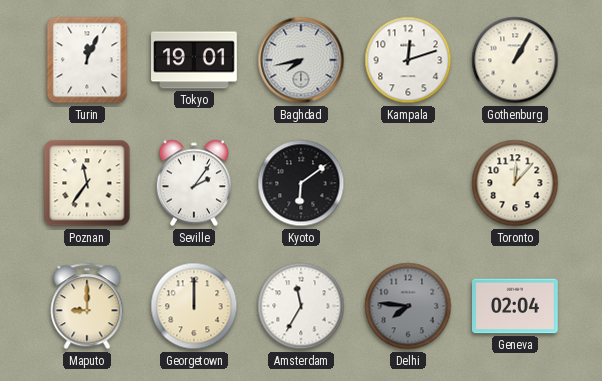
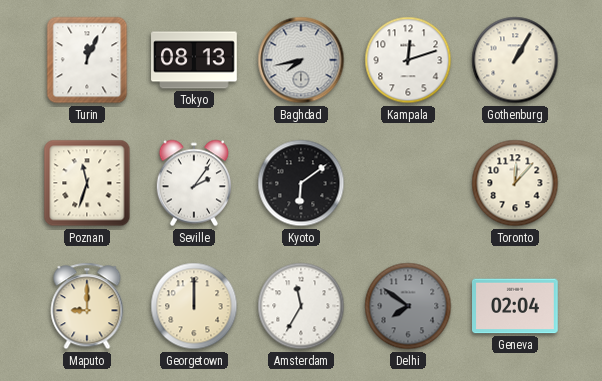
Tokyo: 19:01 -> 08:13
Poznan: 11:36 -> 11:33
Delhi: 7:46 -> 7:51
